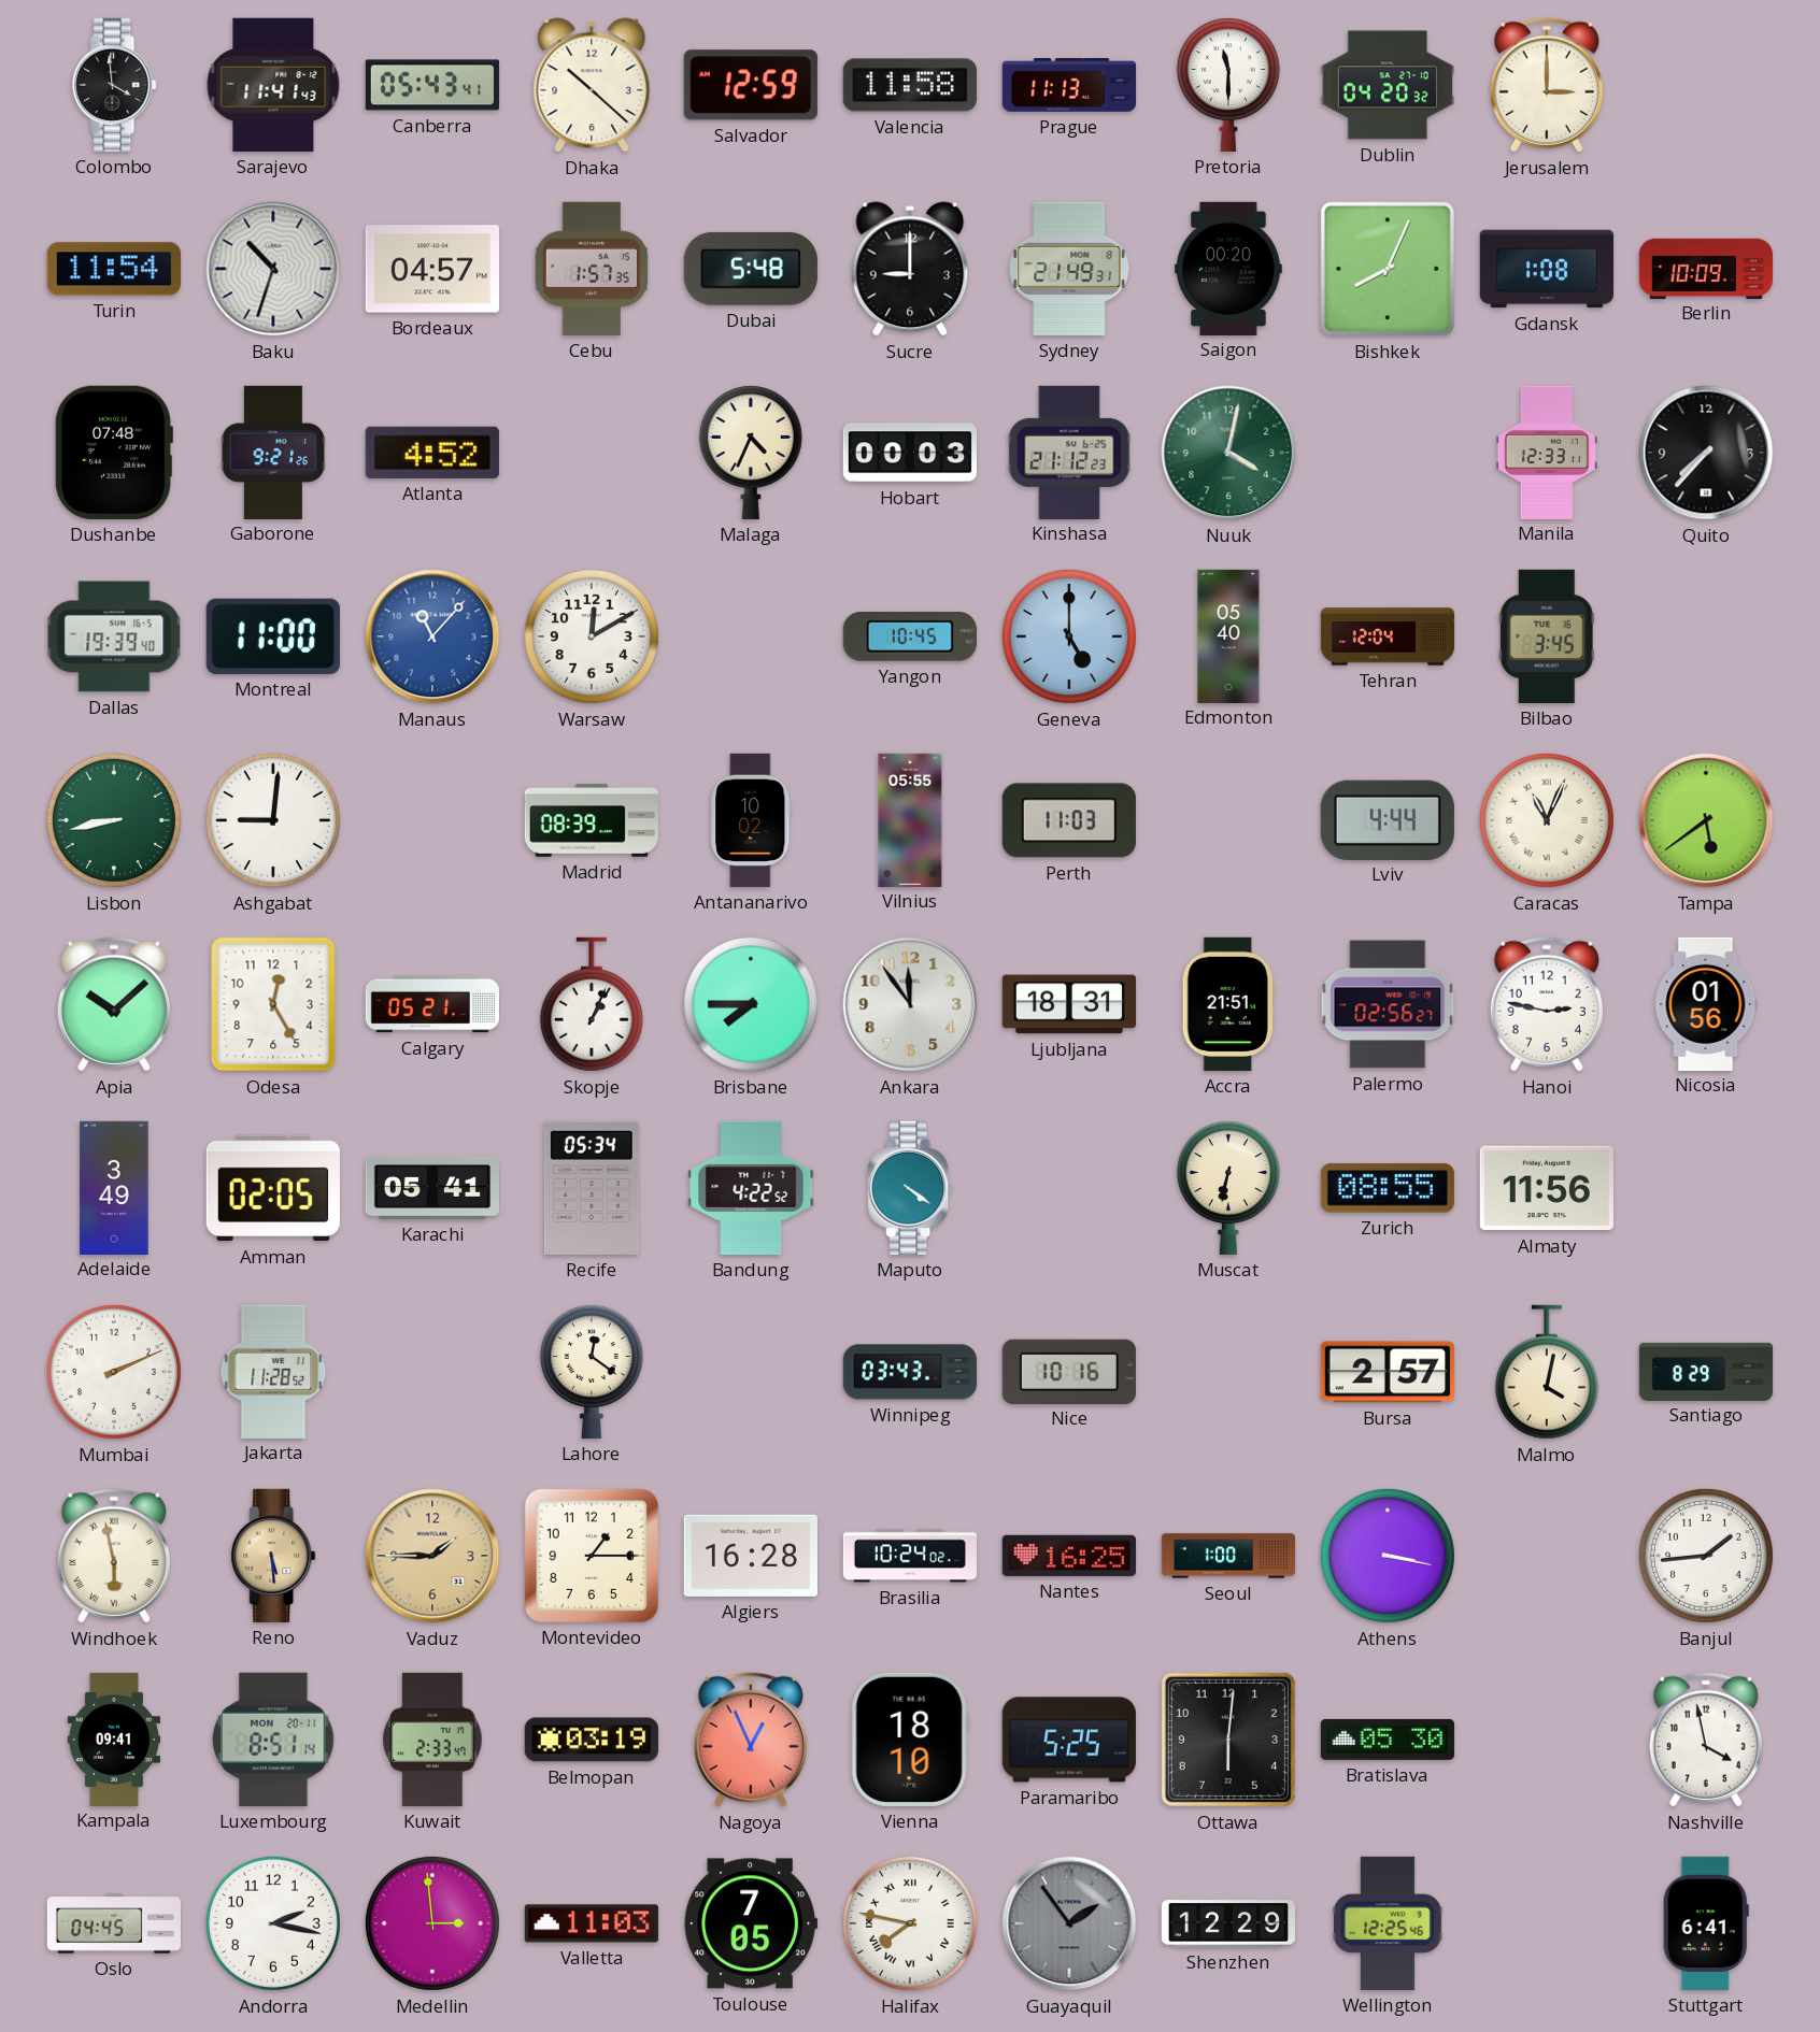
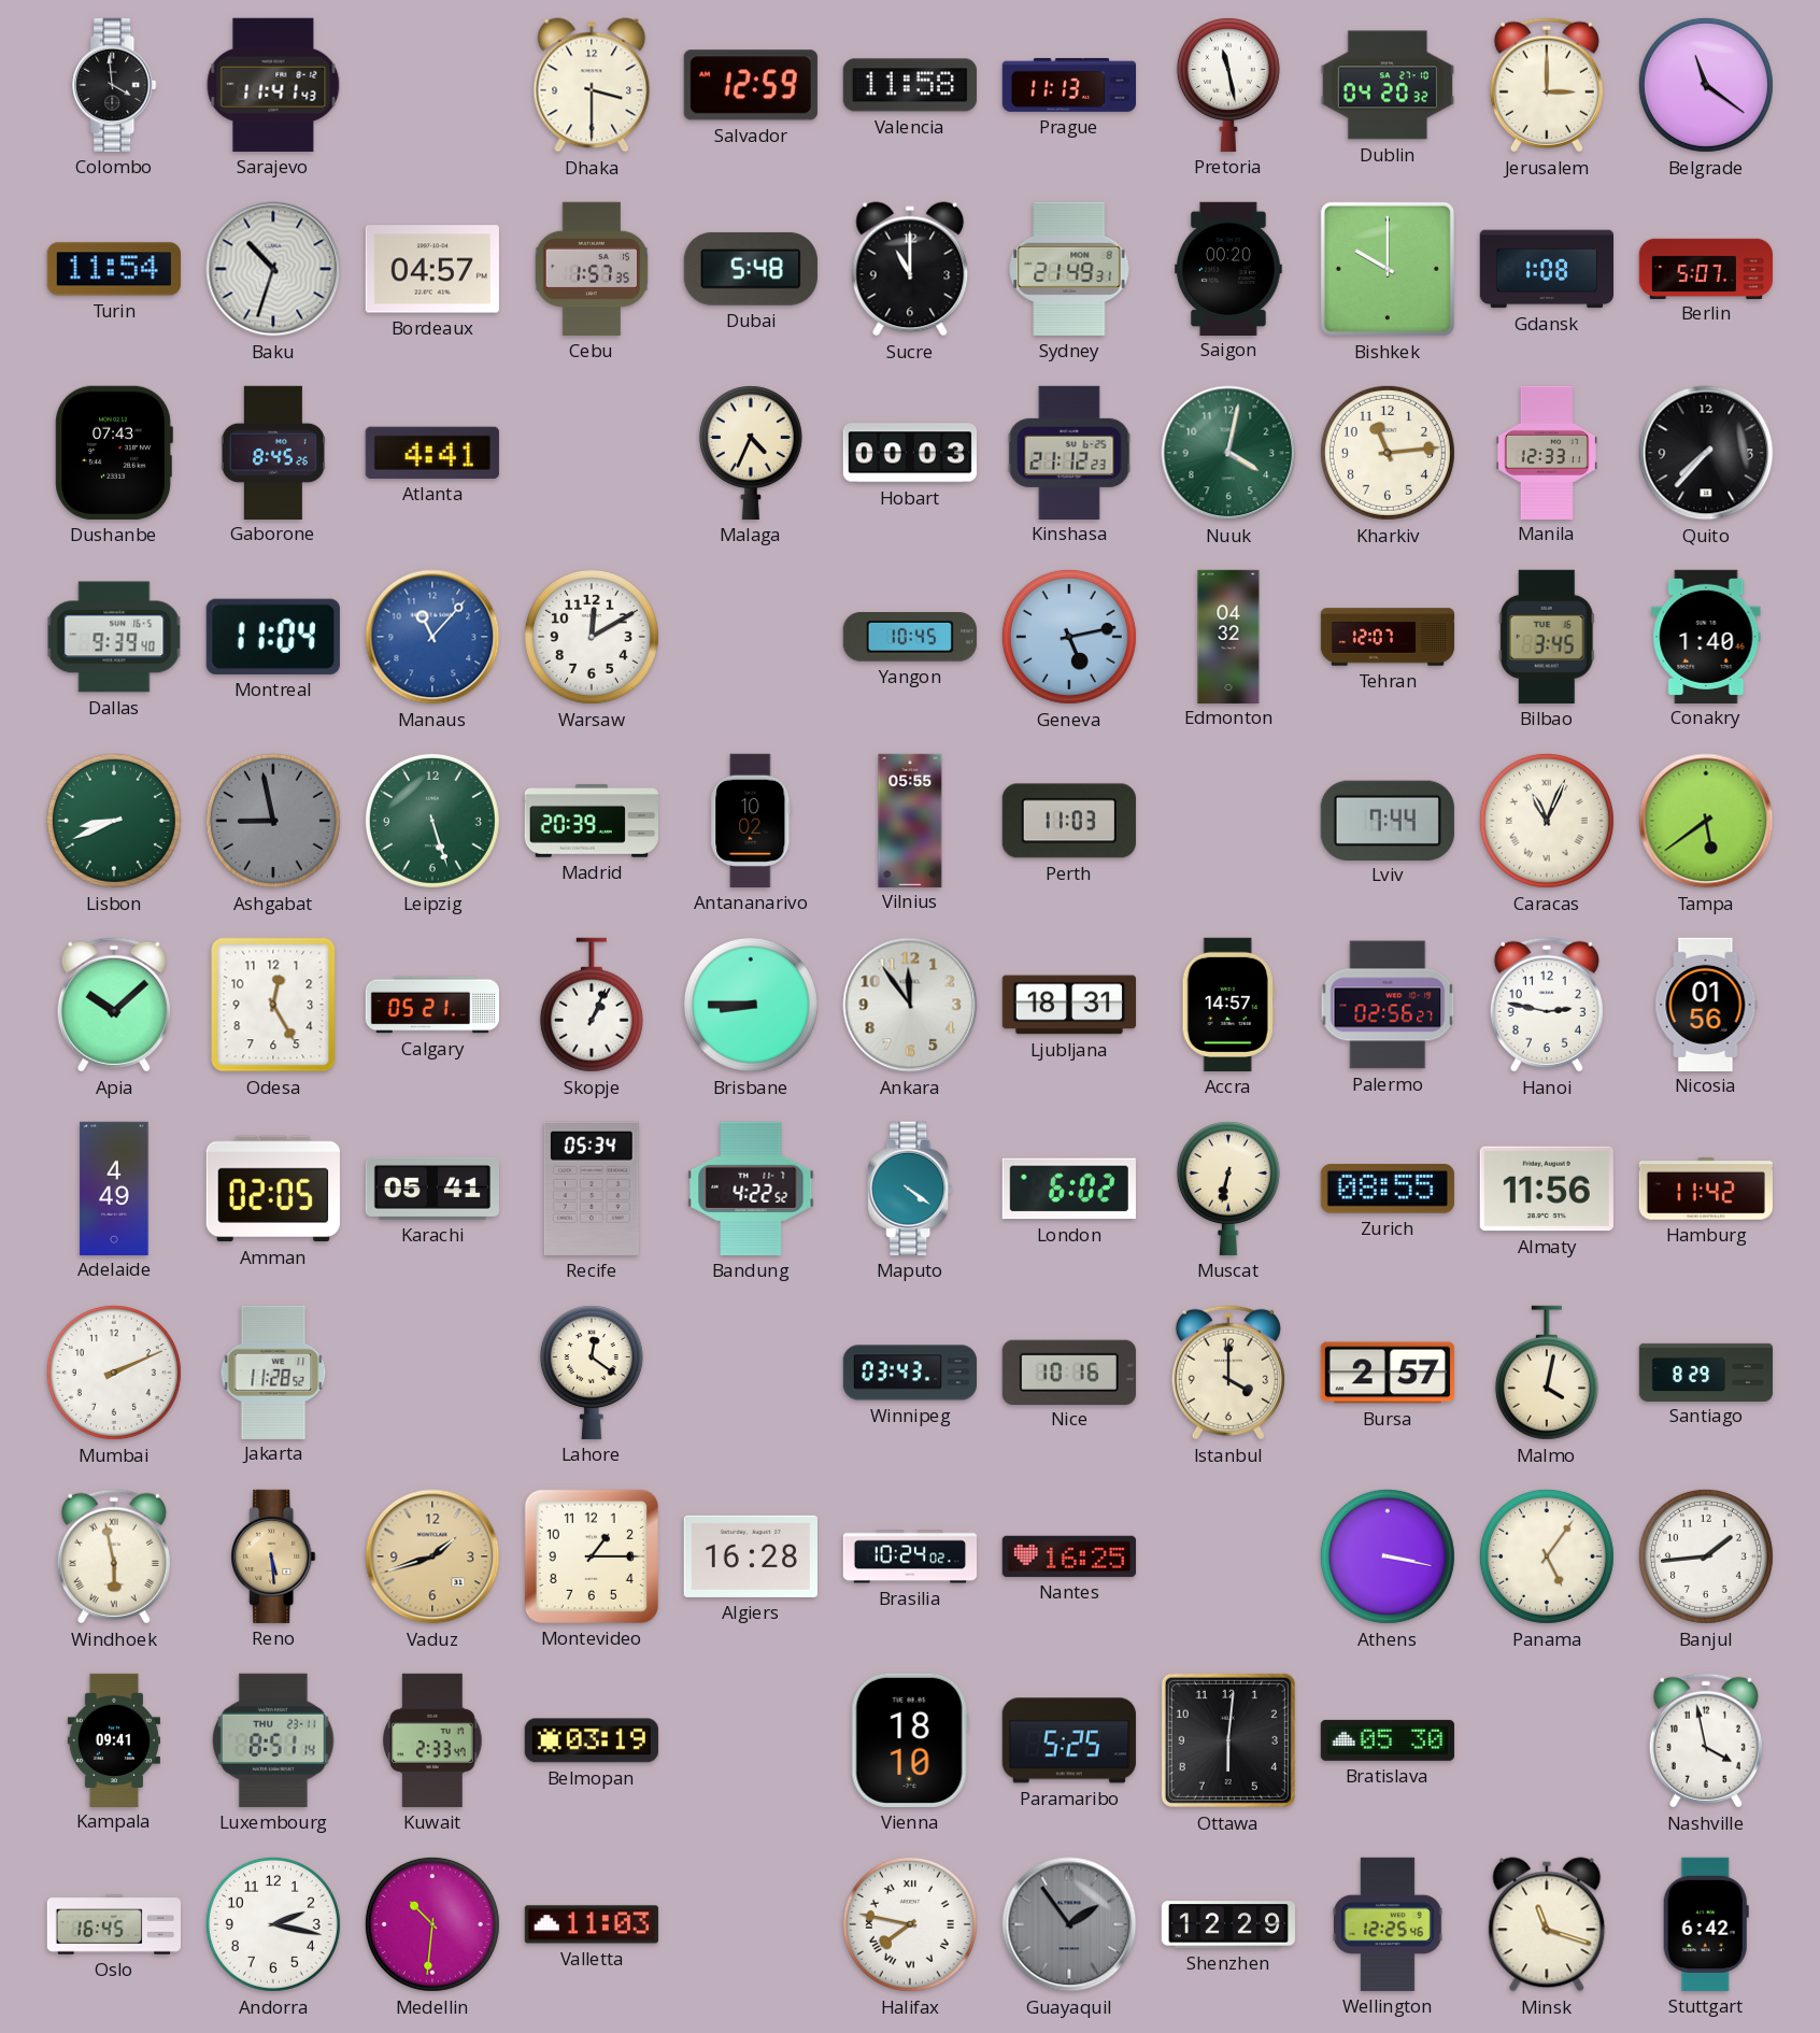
Canberra: 05:43 -> none
Dhaka: 10:22 -> 3:30
Pretoria: 11:30 -> 11:28
Belgrade: none -> 11:21
Sucre: 9:00 -> 11:00
Bishkek: 8:04 -> 10:00
Berlin: 10:09 -> 5:07
Dushanbe: 07:48 -> 07:43
Gaborone: 9:21 -> 8:45
Atlanta: 4:52 -> 4:41
Kharkiv: none -> 11:14
Dallas: 19:39 -> 9:39
Montreal: 11:00 -> 11:04
Geneva: 5:00 -> 5:13
Edmonton: 05:40 -> 04:32
Tehran: 12:04 -> 12:07
Conakry: none -> 1:40
Lisbon: 8:43 -> 8:41
Ashgabat: 9:01 -> 8:58
Ashgabat dial: white -> grey
Leipzig: none -> 5:27
Madrid: 08:39 -> 20:39
Lviv: 4:44 -> 7:44
Brisbane: 7:45 -> 8:45
Accra: 21:51 -> 14:57
Adelaide: 3:49 -> 4:49
London: none -> 6:02
Hamburg: none -> 11:42
Istanbul: none -> 4:00
Vaduz: 1:45 -> 1:42
Seoul: 1:00 -> none
Panama: none -> 5:06
Luxembourg date: MON 20-11 -> THU 23-11
Nagoya: 12:56 -> none
Oslo: 04:45 -> 16:45
Medellin: 2:59 -> 10:31
Toulouse: 7:05 -> none
Minsk: none -> 11:18
Stuttgart: 6:41 -> 6:42
